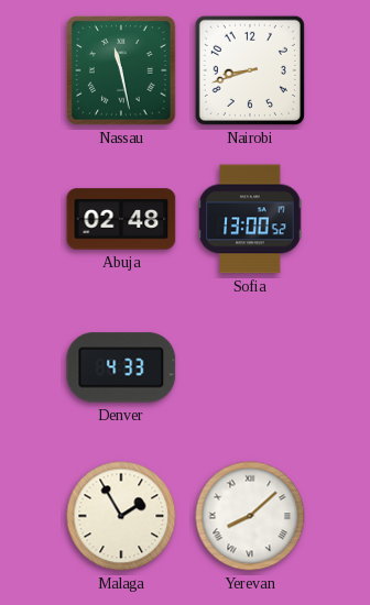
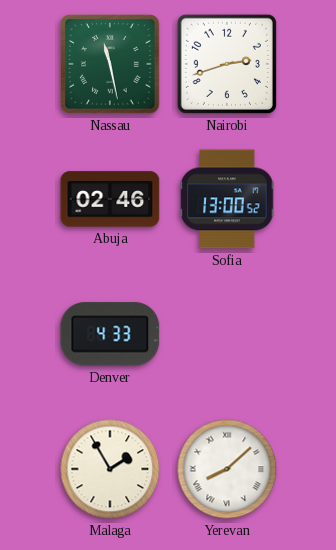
Nairobi: 8:42 -> 2:42
Abuja: 02:48 -> 02:46
